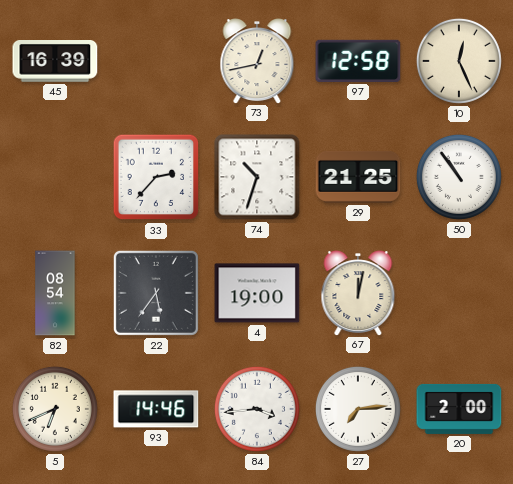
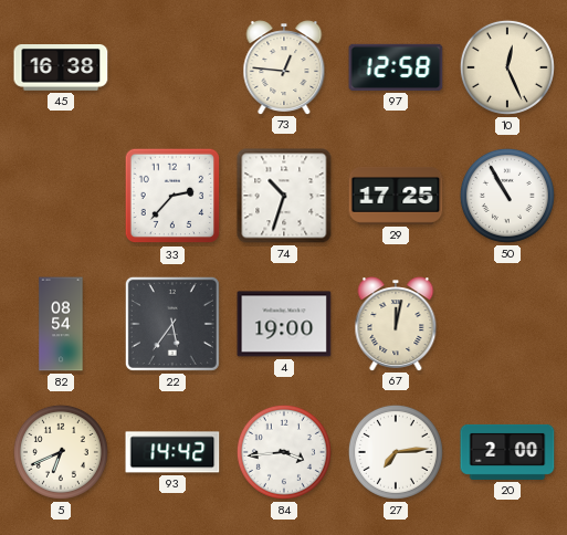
45: 16:39 -> 16:38
73: 12:43 -> 12:46
29: 21:25 -> 17:25
50: 10:54 -> 10:55
93: 14:46 -> 14:42
